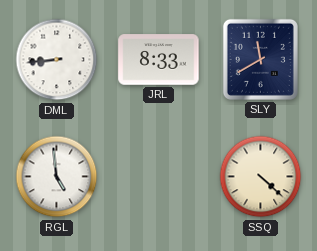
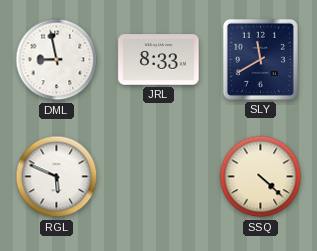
DML: 8:44 -> 8:58
RGL: 4:59 -> 5:49
